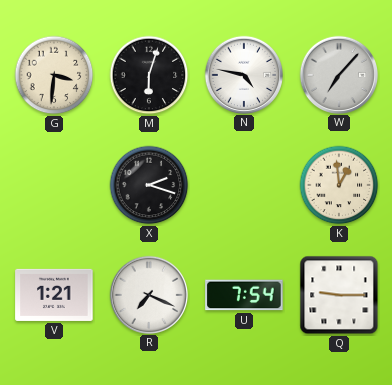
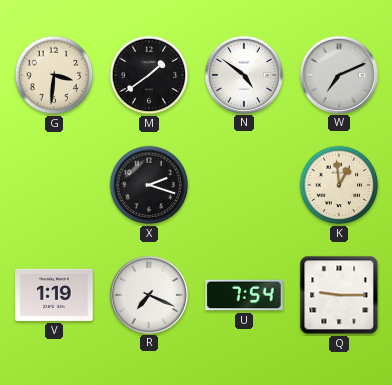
M: 6:03 -> 1:39
N: 4:47 -> 4:51
W: 7:07 -> 7:11
V: 1:21 -> 1:19
